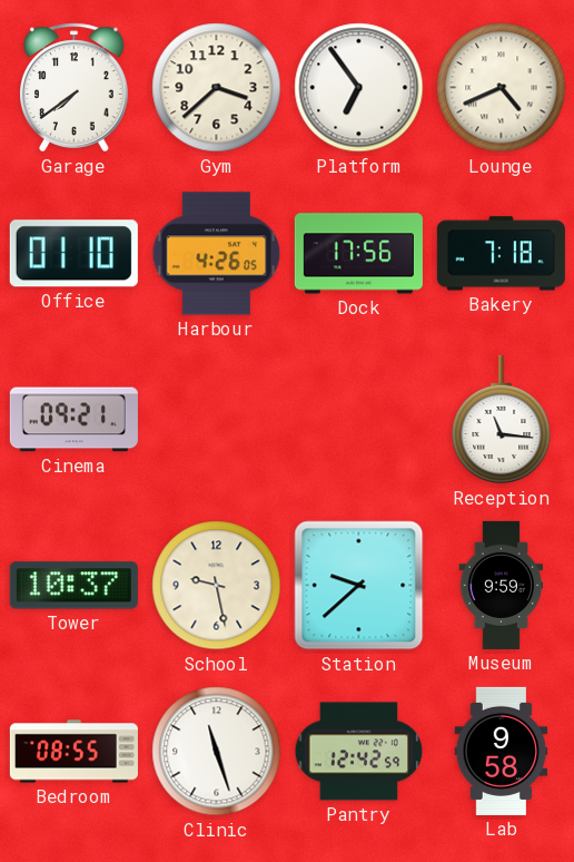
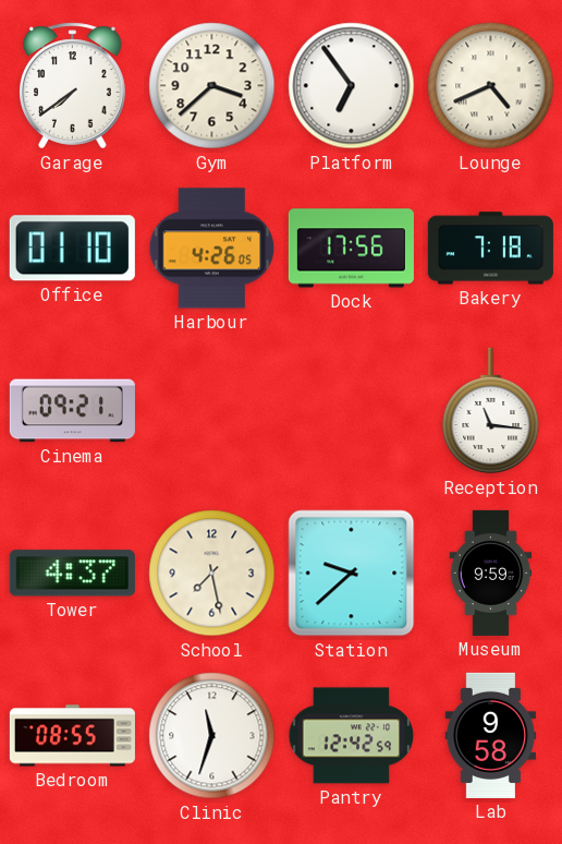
Tower: 10:37 -> 4:37
School: 9:28 -> 7:28
Clinic: 11:27 -> 11:33
